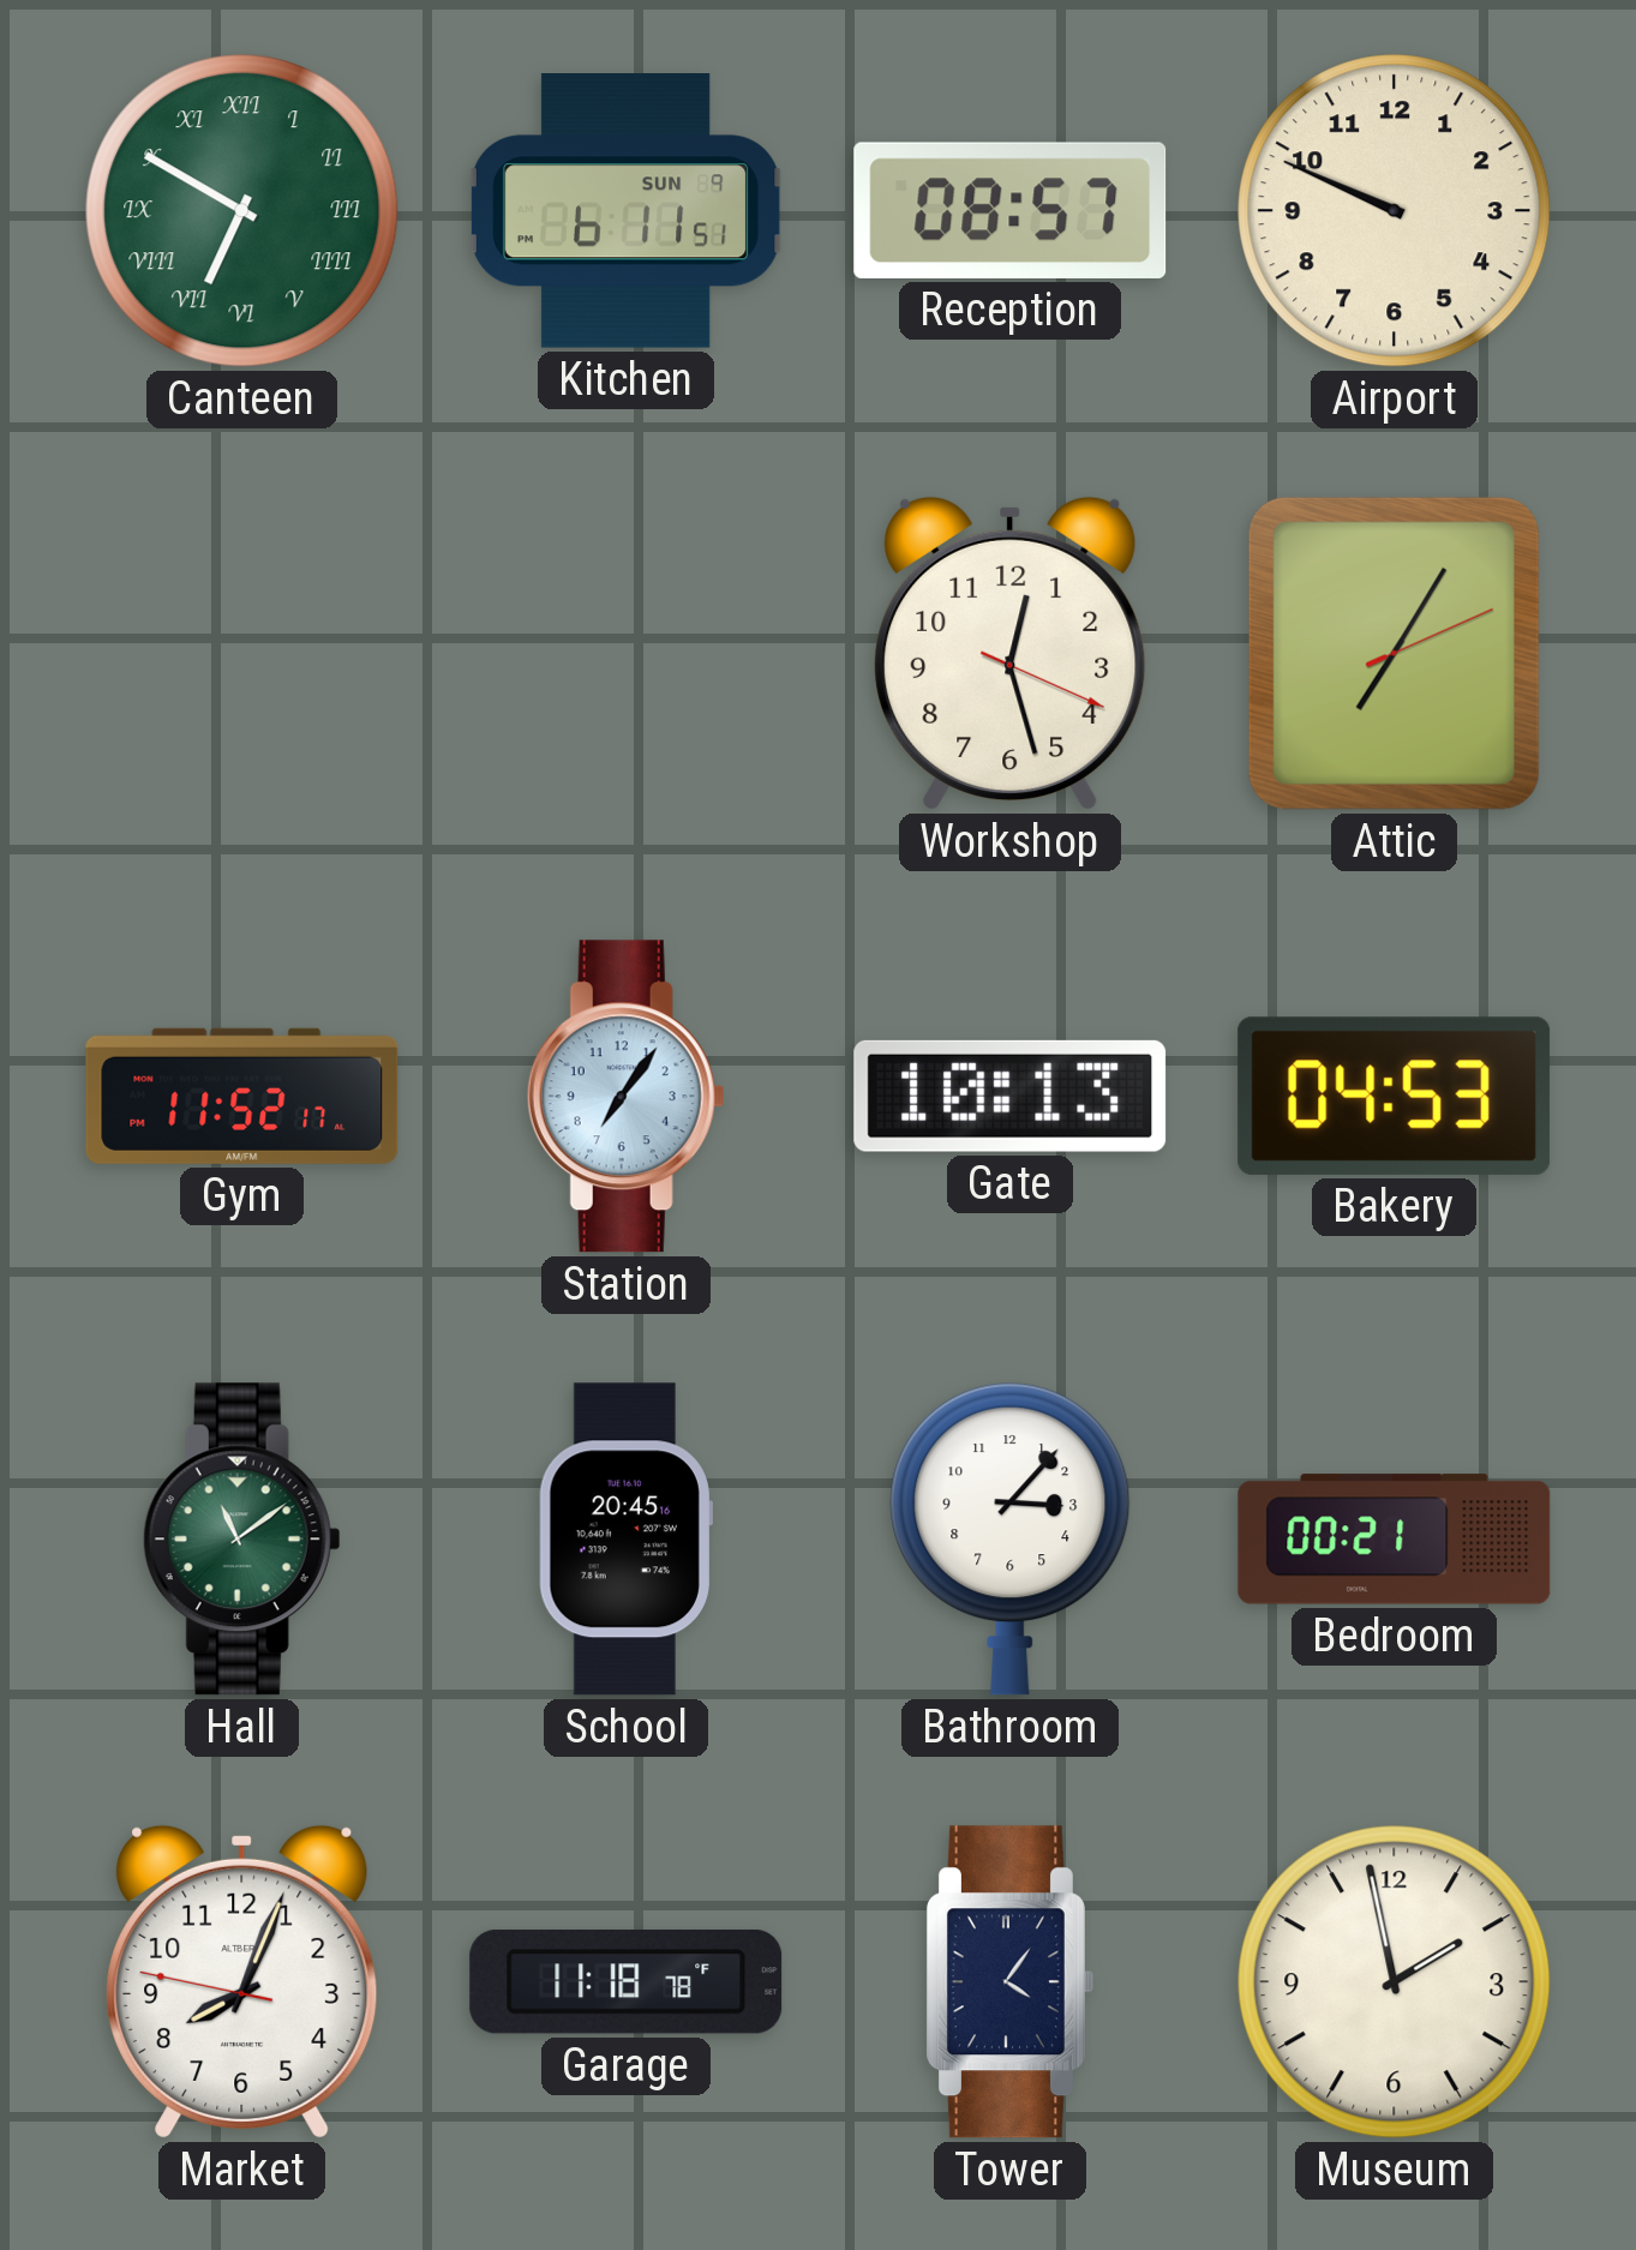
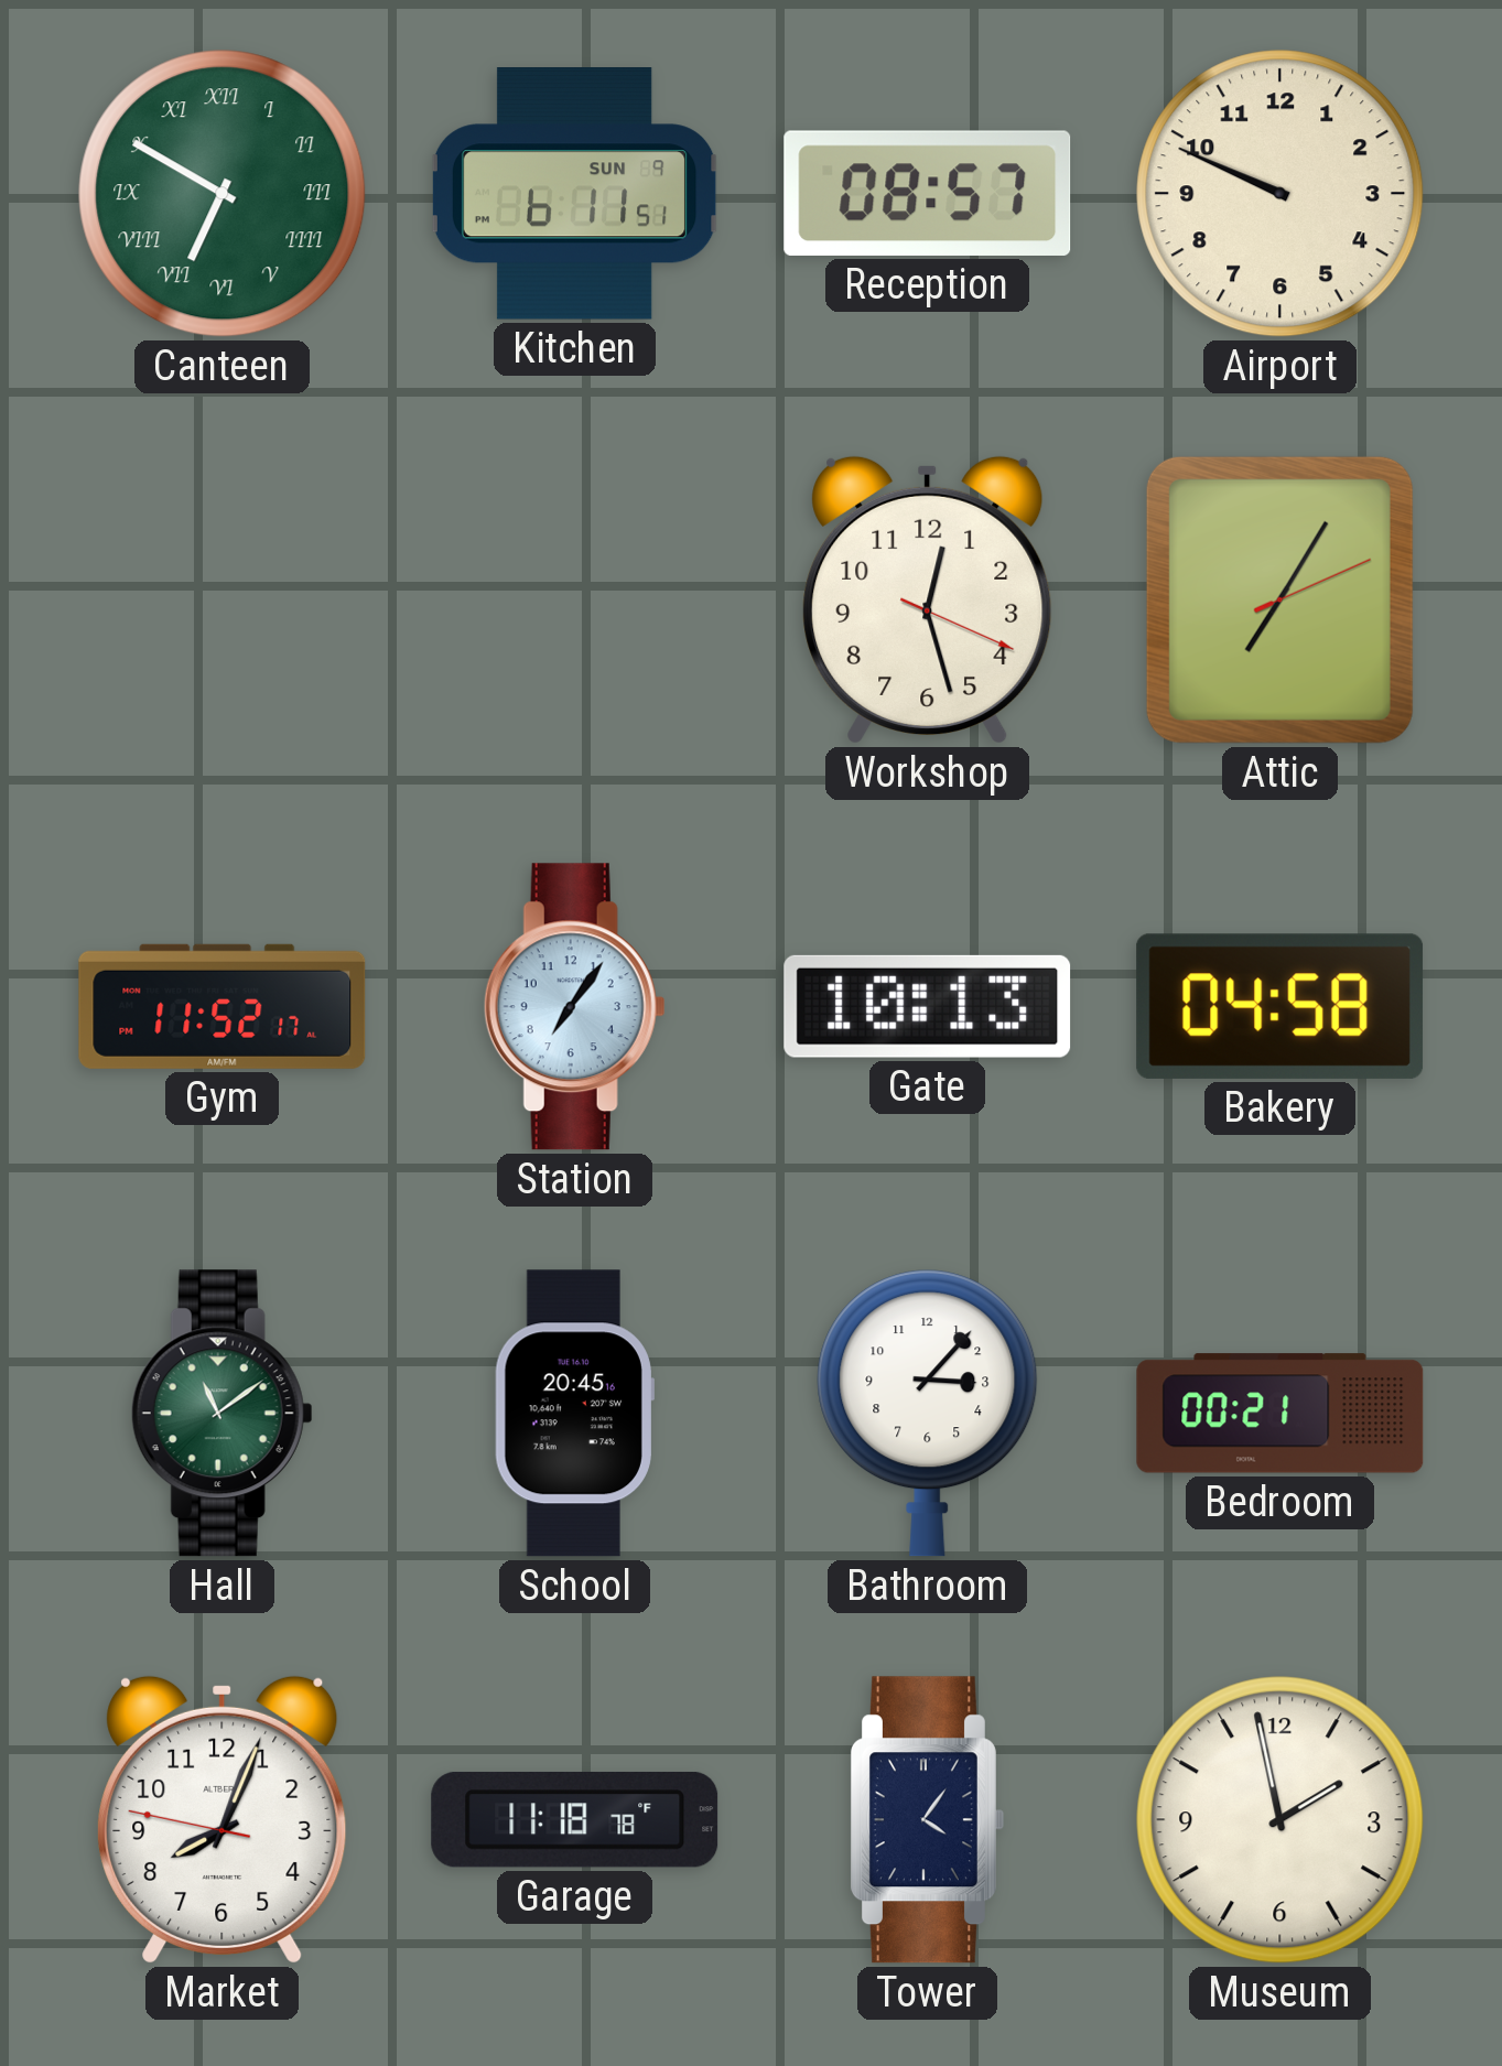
Bakery: 04:53 -> 04:58
